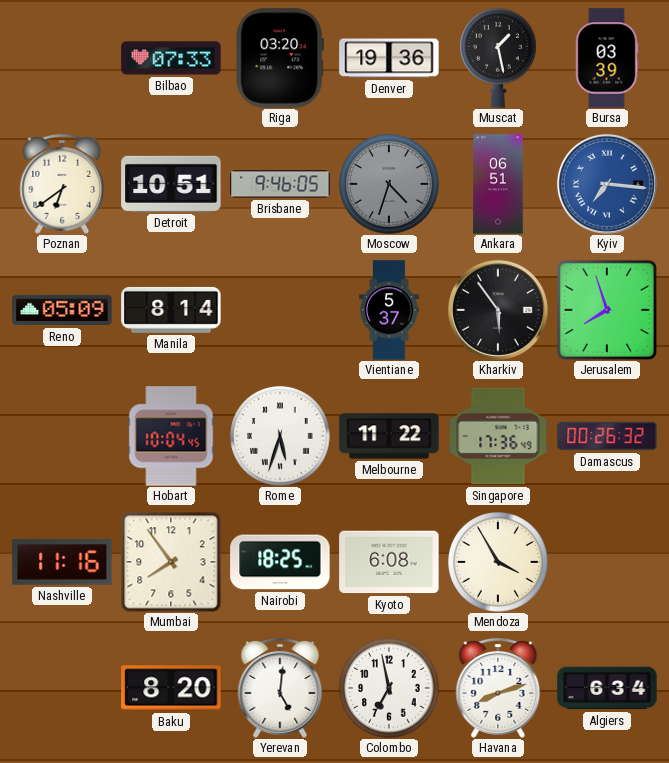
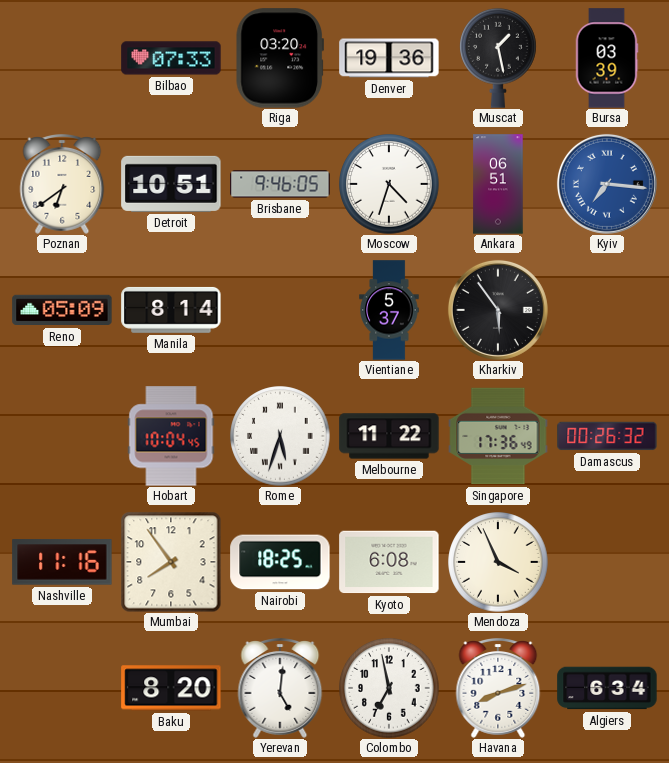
Moscow dial: grey -> white
Jerusalem: 7:57 -> none
Mendoza: 3:55 -> 3:56
